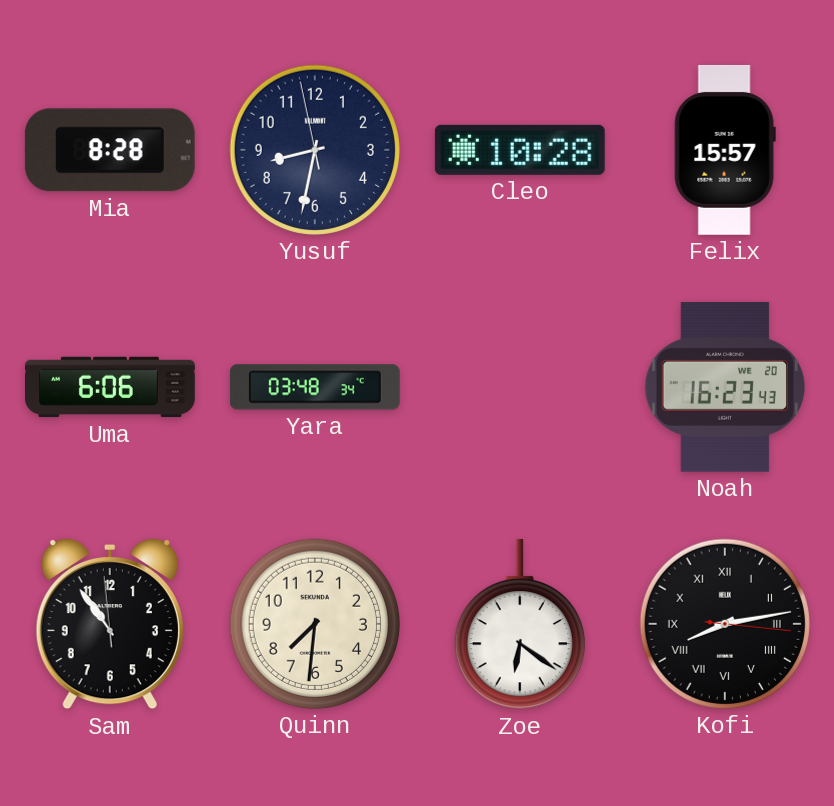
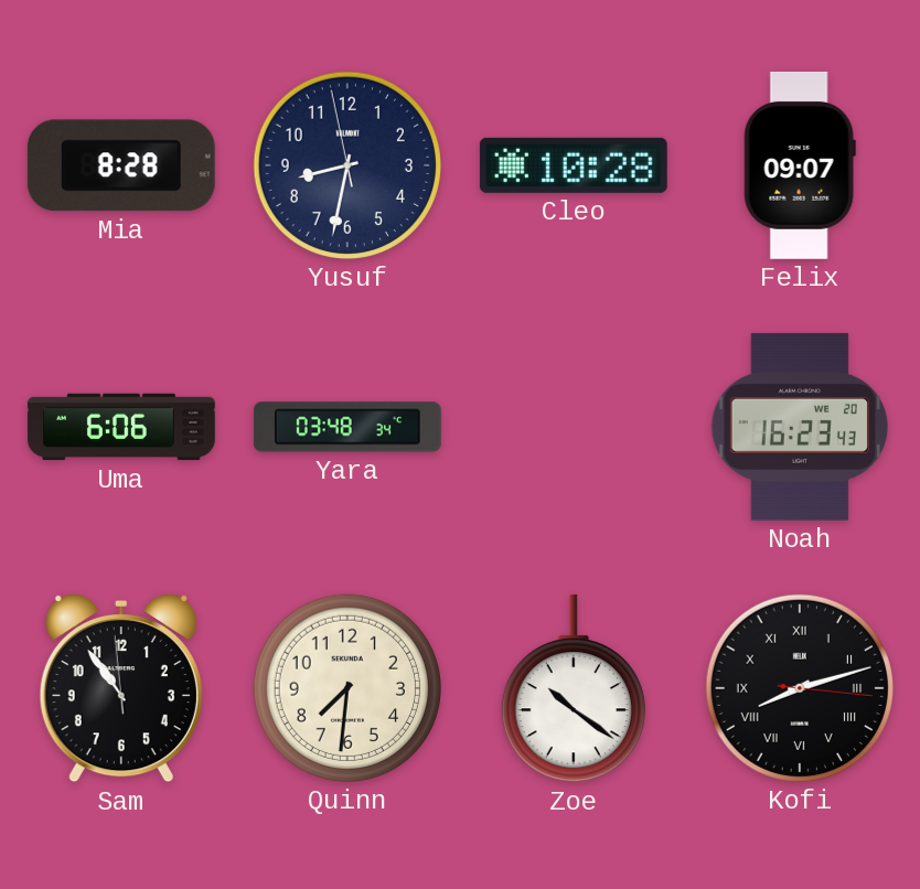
Felix: 15:57 -> 09:07
Zoe: 6:21 -> 10:21
Kofi: 8:13 -> 8:12
